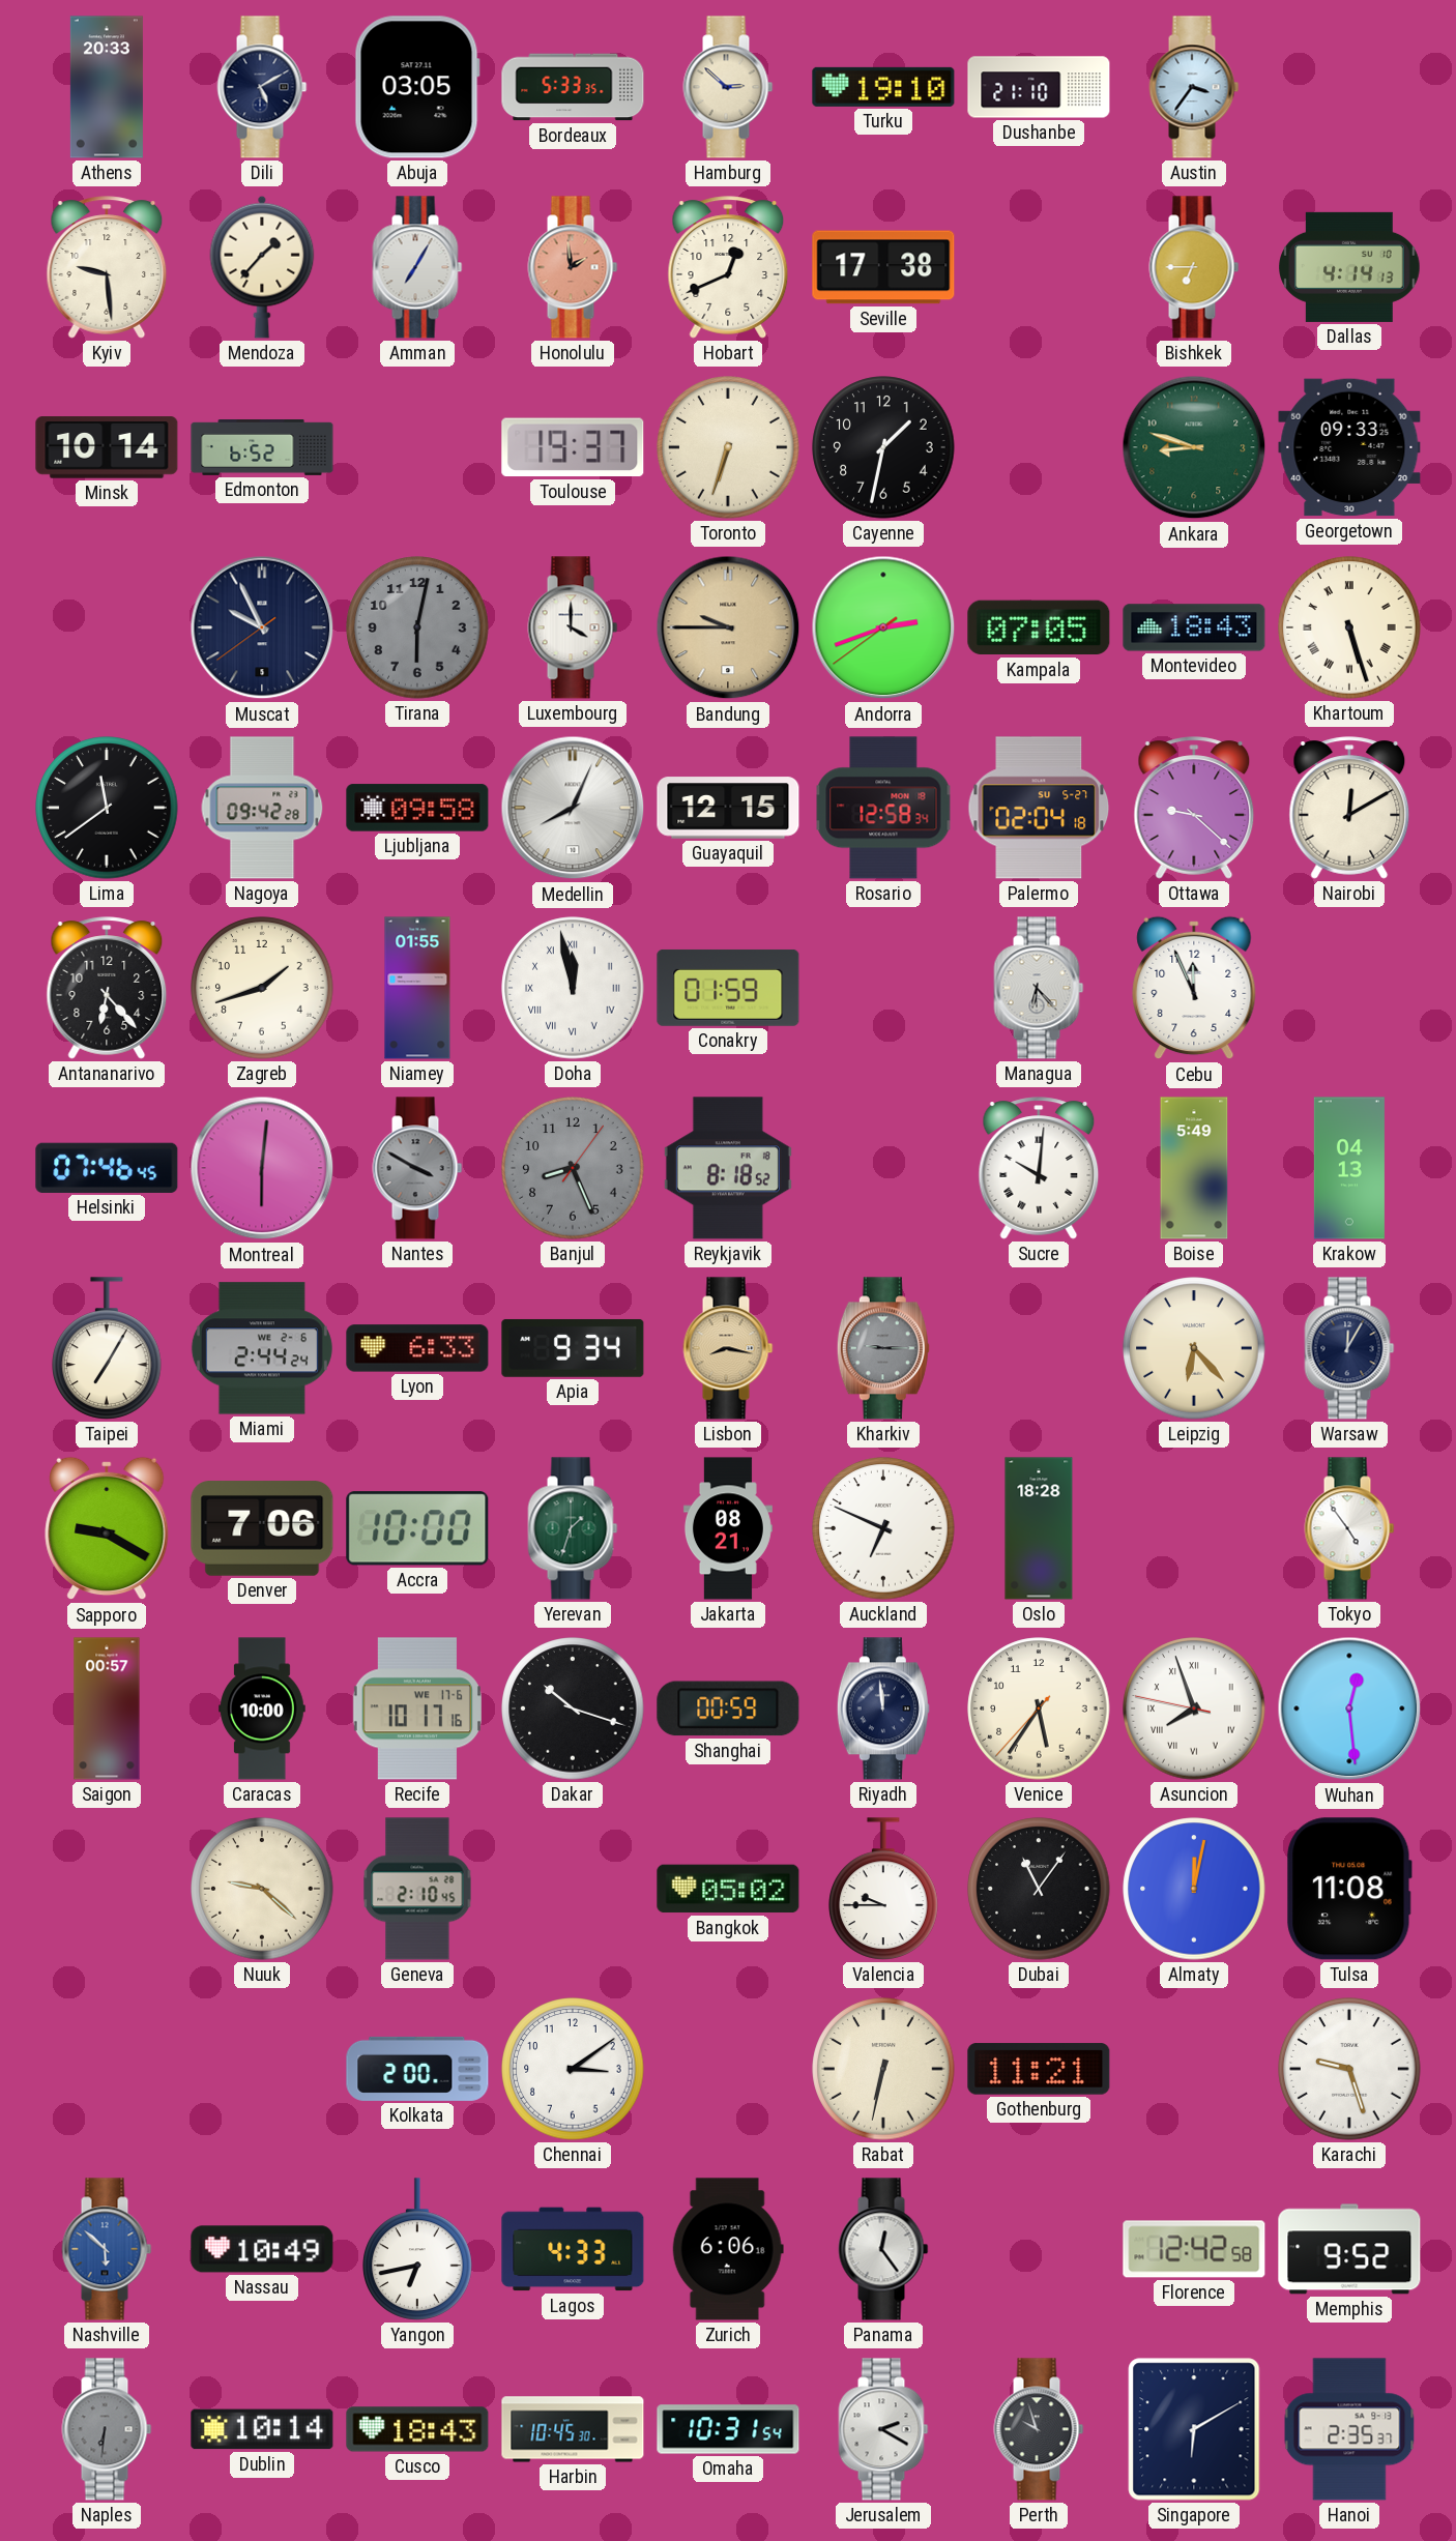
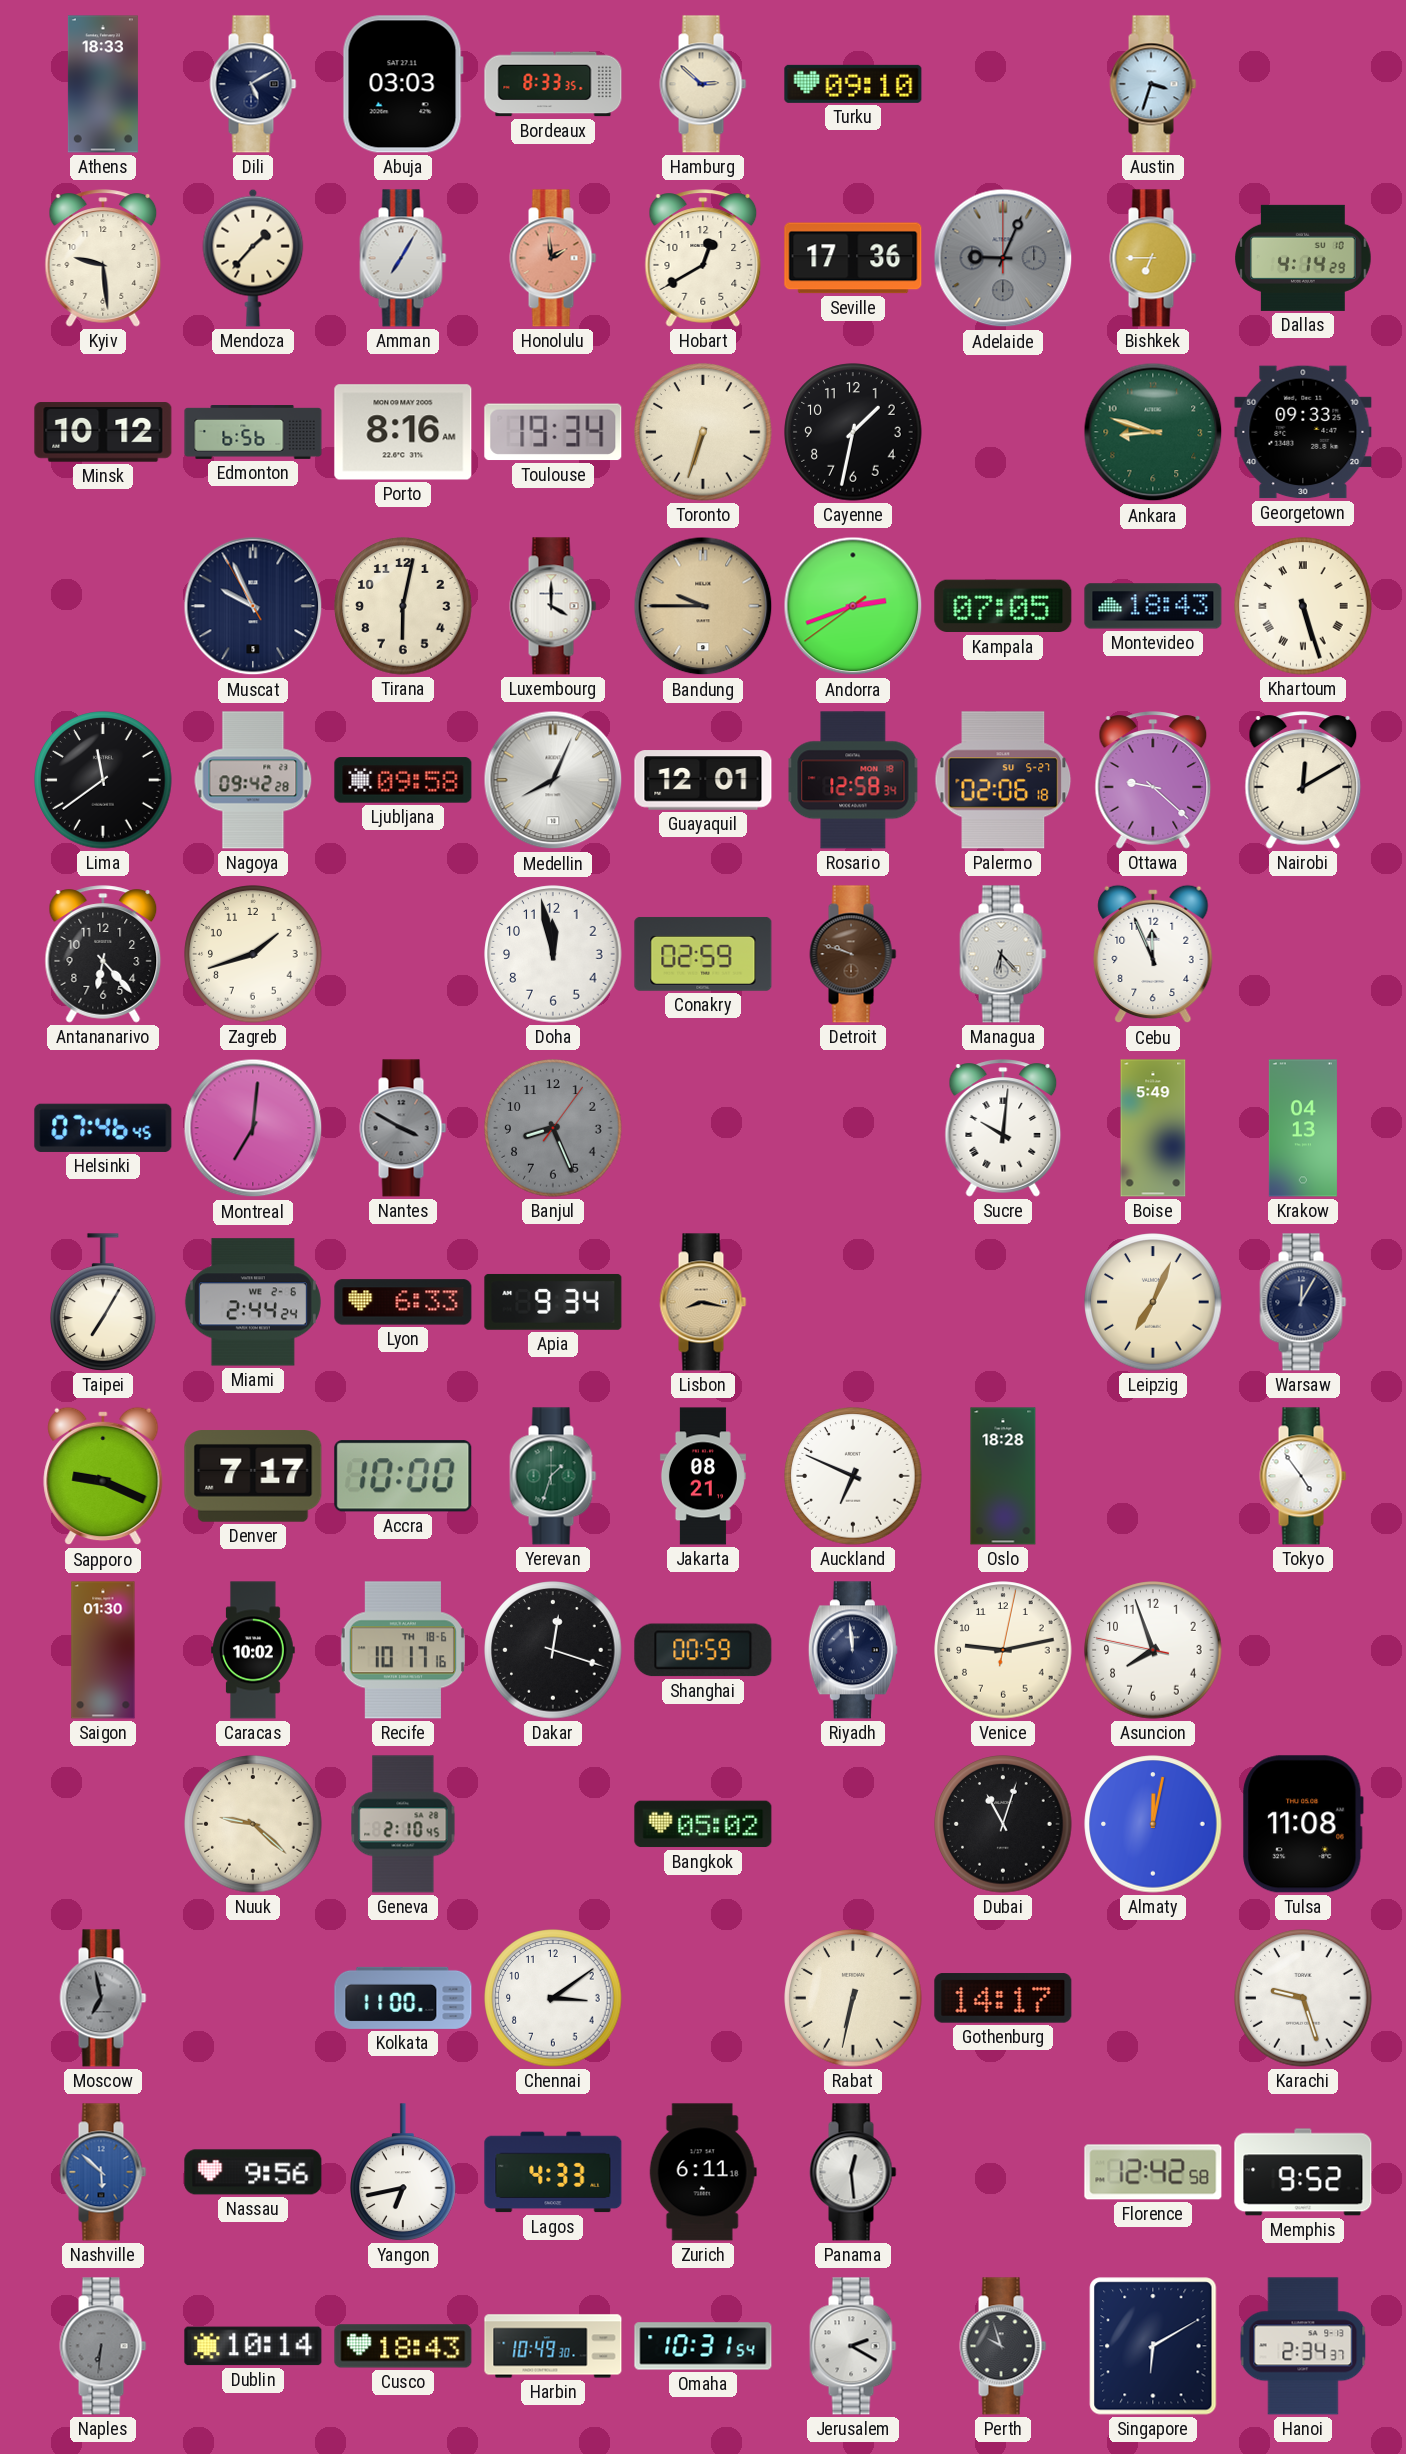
Athens: 20:33 -> 18:33
Abuja: 03:05 -> 03:03
Bordeaux: 5:33 -> 8:33
Turku: 19:10 -> 09:10
Dushanbe: 21:10 -> none
Austin: 3:36 -> 3:33
Hobart: 12:41 -> 12:40
Seville: 17:38 -> 17:36
Adelaide: none -> 9:04
Dallas: 4:14:13 -> 4:14:29
Minsk: 10:14 -> 10:12
Edmonton: 6:52 -> 6:56
Porto: none -> 8:16
Toulouse: 19:37 -> 19:34
Muscat: 9:55:39 -> 9:55:55
Tirana dial: grey -> cream
Guayaquil: 12:15 -> 12:01
Palermo: 02:04 -> 02:06
Niamey: 01:55 -> none
Doha numerals: Roman -> Arabic
Conakry: 01:59 -> 02:59
Detroit: none -> 9:48
Montreal: 6:01 -> 7:01
Reykjavik: 8:18 -> none
Kharkiv: 9:15 -> none
Leipzig: 6:23 -> 7:04
Sapporo: 9:20 -> 9:19
Denver: 7:06 -> 7:17
Saigon: 00:57 -> 01:30
Caracas: 10:00 -> 10:02
Recife date: WE 17-6 -> TH 18-6
Dakar: 10:18 -> 12:18
Venice: 5:35 -> 9:13
Asuncion numerals: Roman -> Arabic
Wuhan: 12:29 -> none
Valencia: 9:45 -> none
Dubai: 11:06 -> 11:03
Moscow: none -> 6:58
Kolkata: 2:00 -> 11:00
Gothenburg: 11:21 -> 14:17
Nassau: 10:49 -> 9:56
Zurich: 6:06 -> 6:11
Panama: 12:24 -> 12:29
Harbin: 10:45 -> 10:49
Hanoi: 2:35 -> 2:34
